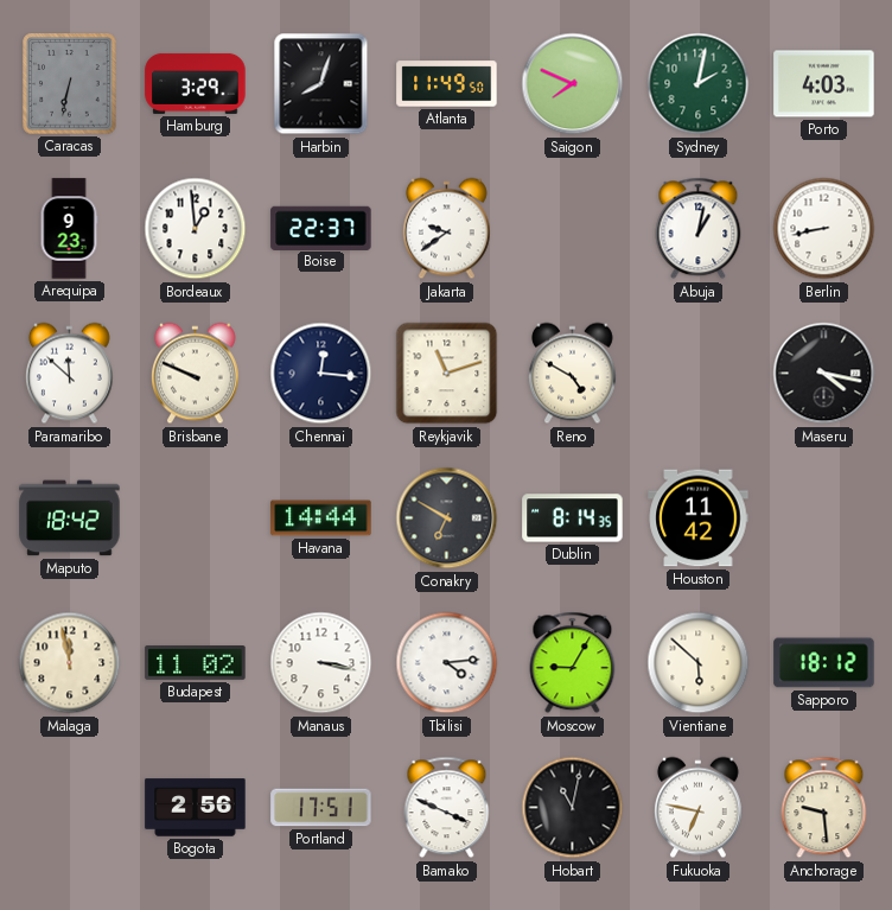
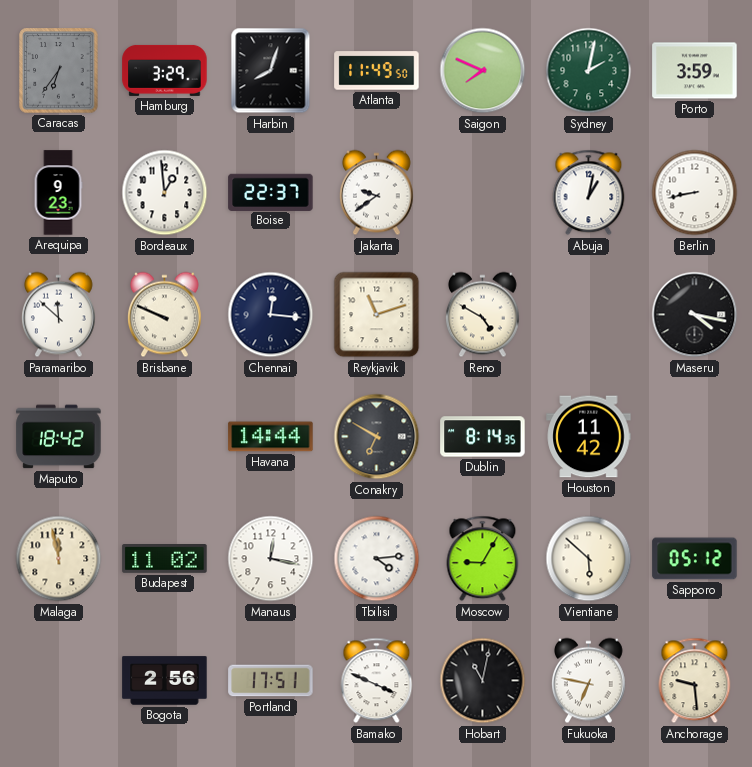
Caracas: 6:32 -> 6:36
Porto: 4:03 -> 3:59
Manaus: 3:17 -> 12:17
Sapporo: 18:12 -> 05:12
